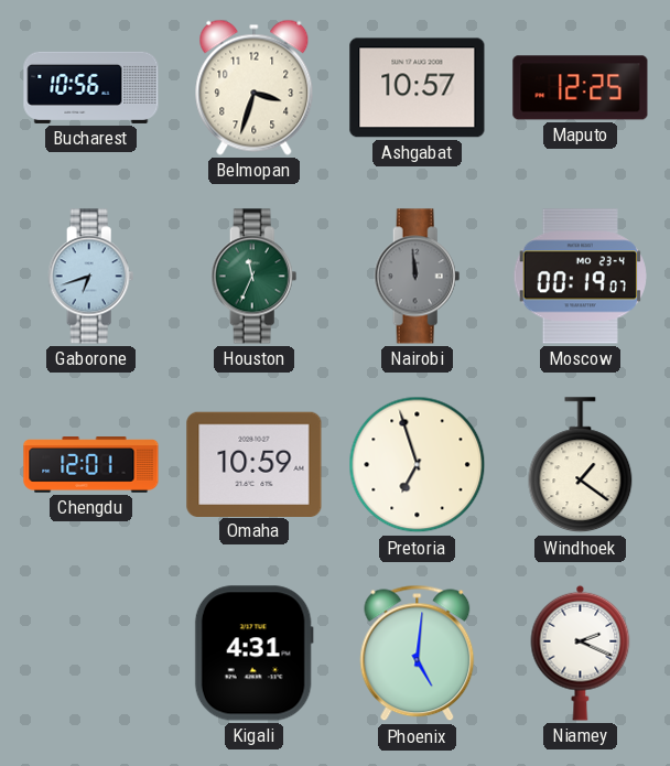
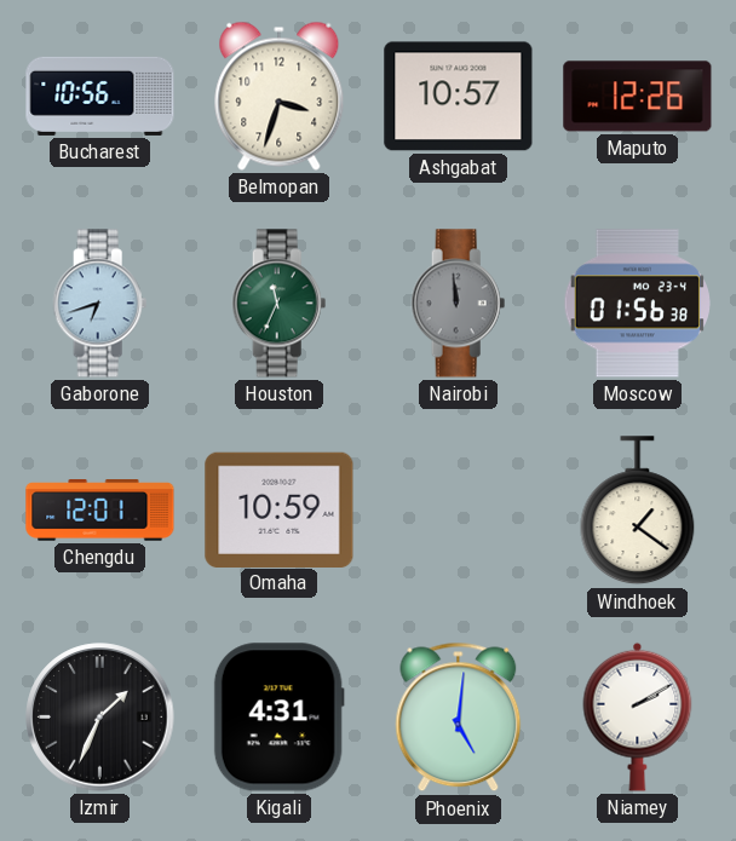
Maputo: 12:25 -> 12:26
Moscow: 00:19 -> 01:56
Pretoria: 6:57 -> none
Izmir: none -> 1:34
Niamey: 2:19 -> 2:10
